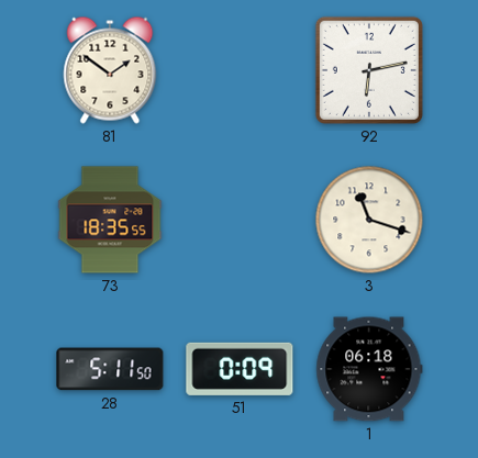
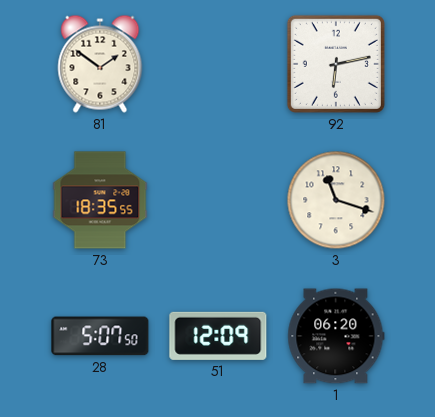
28: 5:11 -> 5:07
51: 0:09 -> 12:09
1: 06:18 -> 06:20
